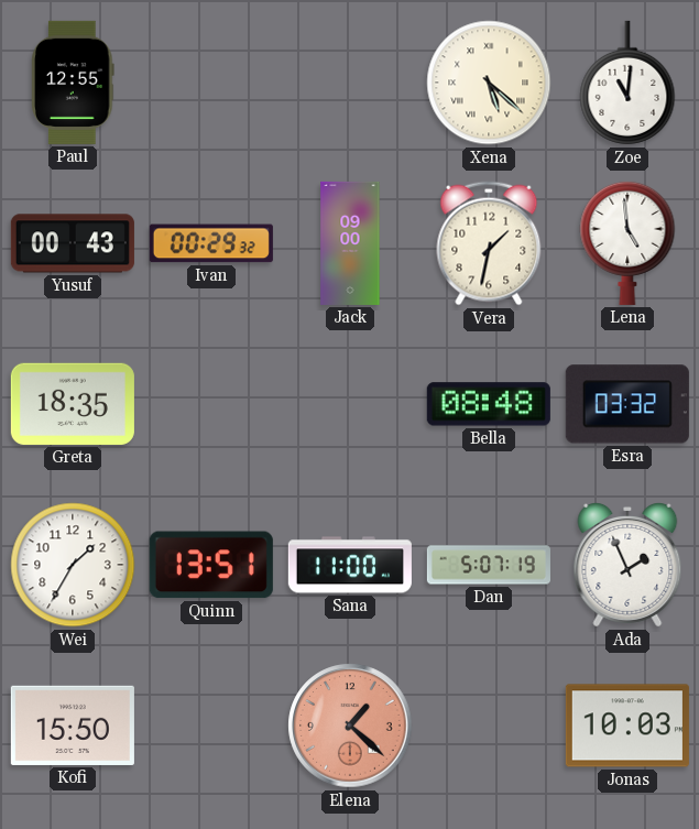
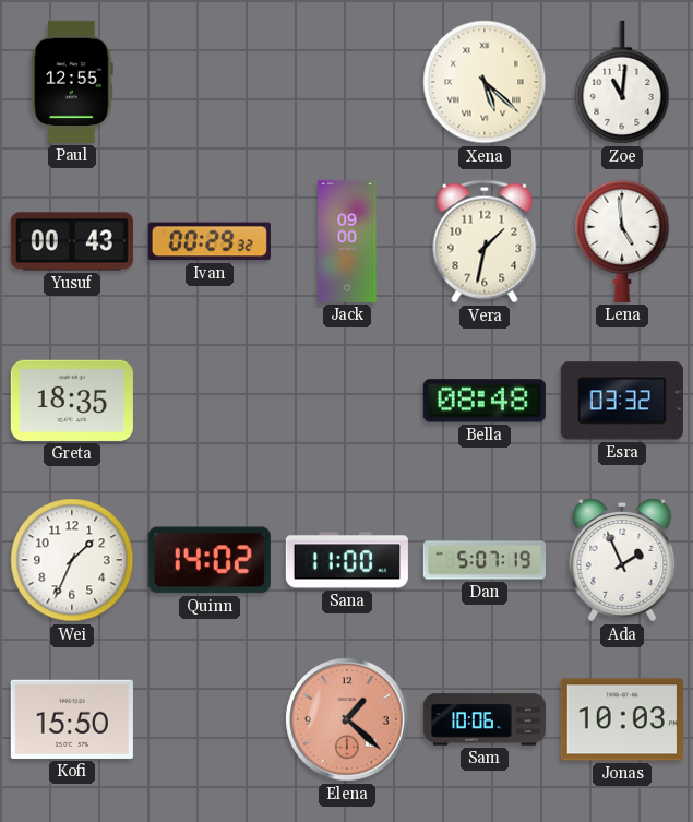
Wei: 1:35 -> 1:34
Quinn: 13:51 -> 14:02
Sam: none -> 10:06
